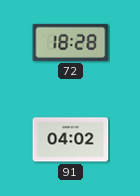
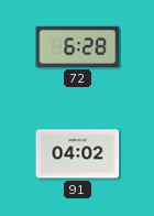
72: 18:28 -> 6:28
